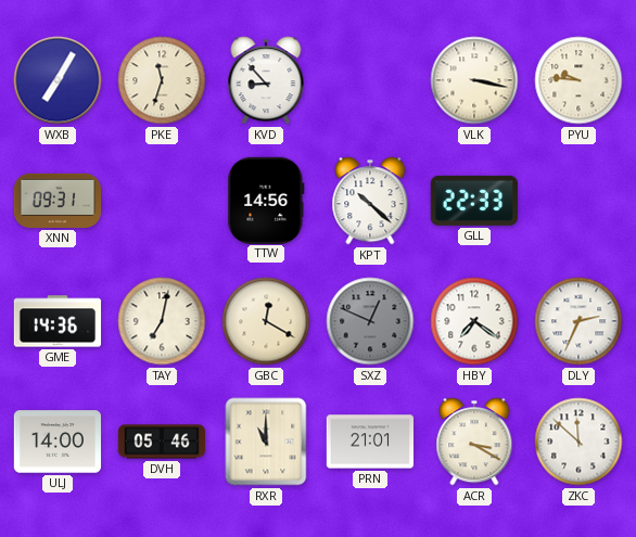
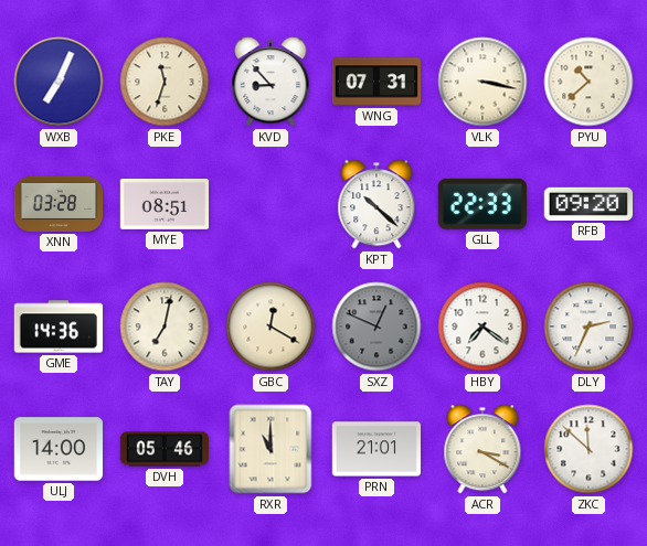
WXB: 7:05 -> 7:04
WNG: none -> 07:31
PYU: 9:46 -> 10:38
XNN: 09:31 -> 03:28
MYE: none -> 08:51
TTW: 14:56 -> none
RFB: none -> 09:20
